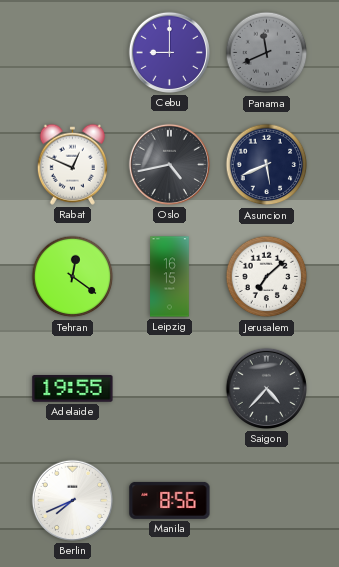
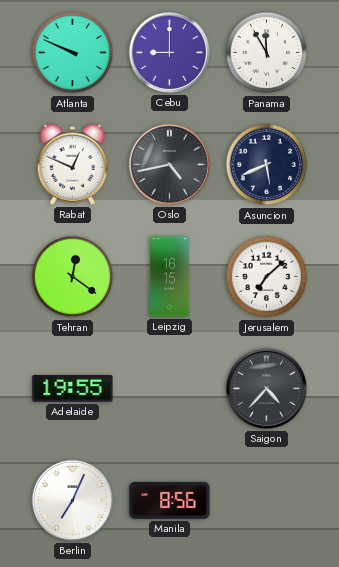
Atlanta: none -> 9:49
Panama: 11:41 -> 11:55
Panama dial: grey -> white
Berlin: 7:41 -> 7:04
